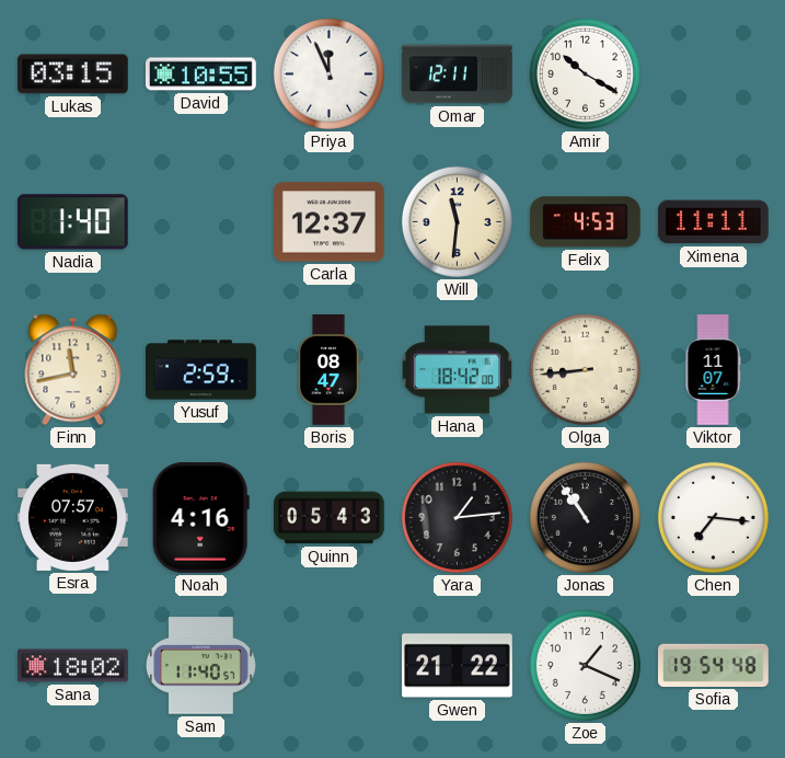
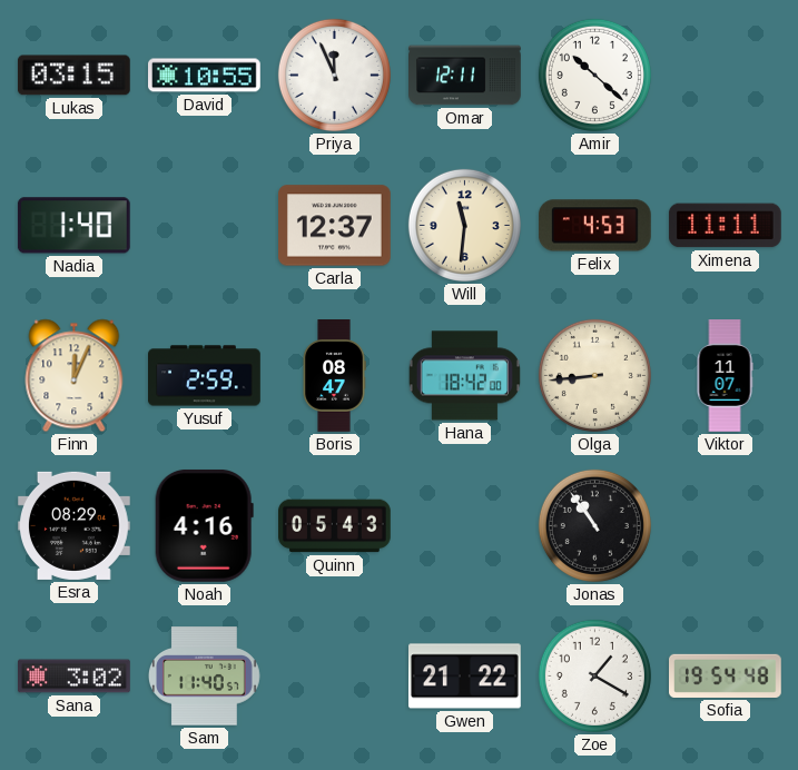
Amir: 10:20 -> 10:22
Finn: 11:43 -> 12:04
Esra: 07:57 -> 08:29
Yara: 1:14 -> none
Chen: 7:16 -> none
Sana: 18:02 -> 3:02
Zoe: 1:19 -> 1:20
